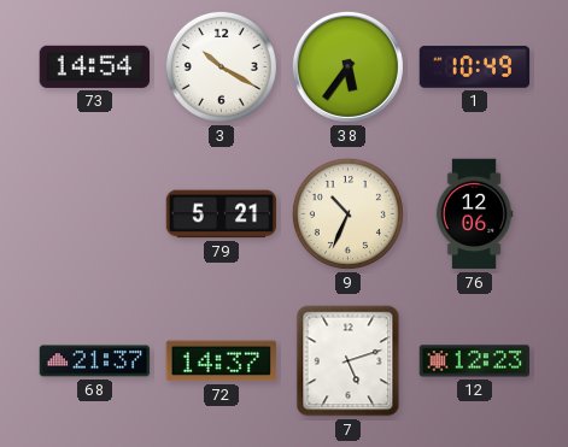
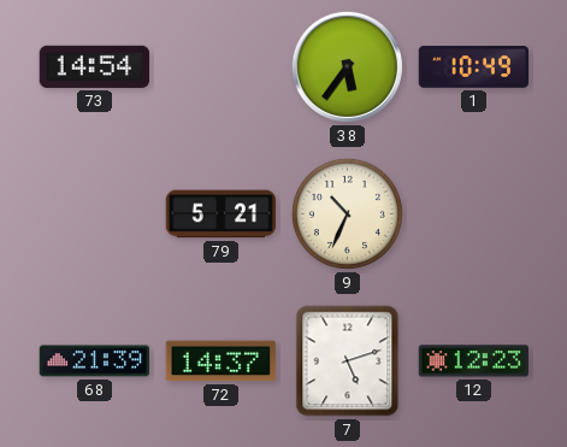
3: 10:20 -> none
76: 12:06 -> none
68: 21:37 -> 21:39
